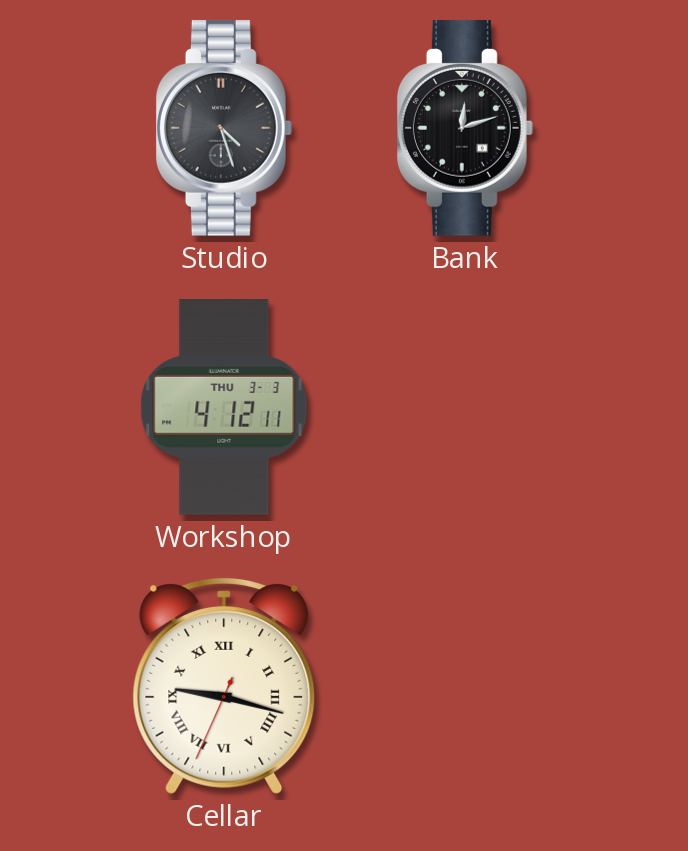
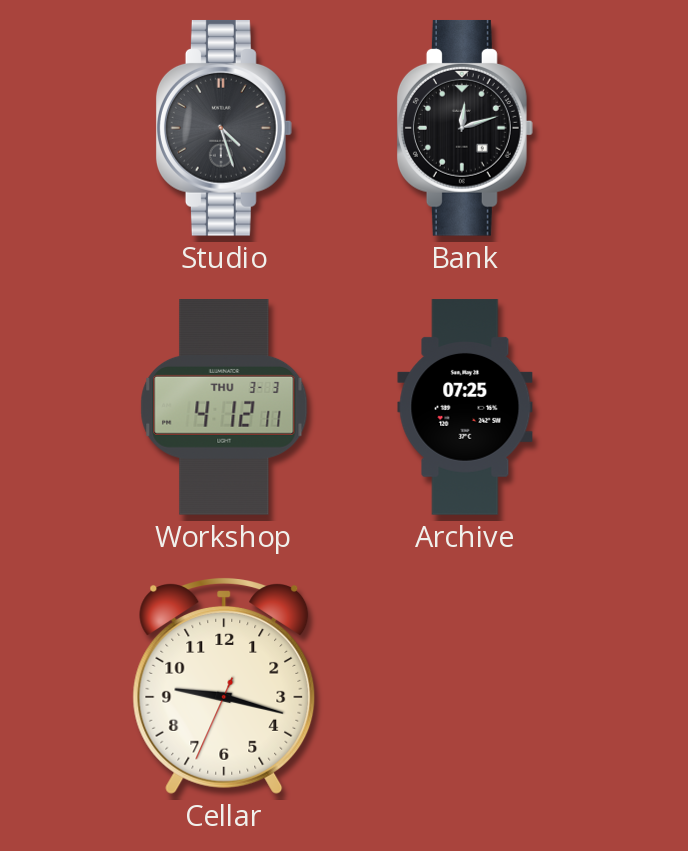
Archive: none -> 07:25
Cellar numerals: Roman -> Arabic
